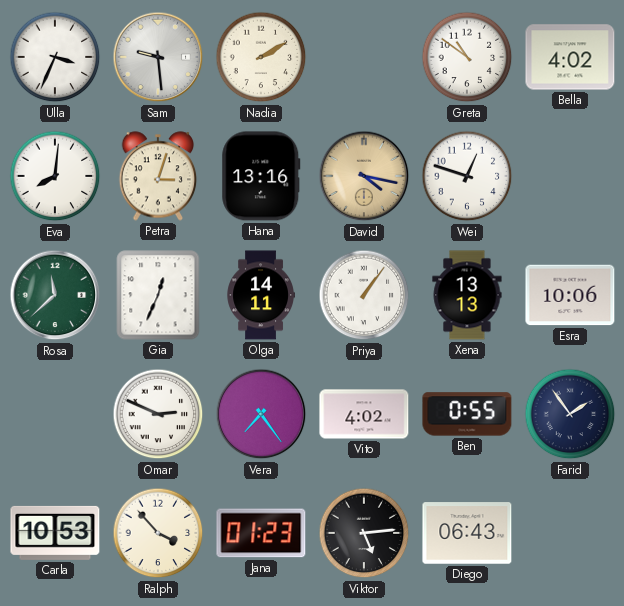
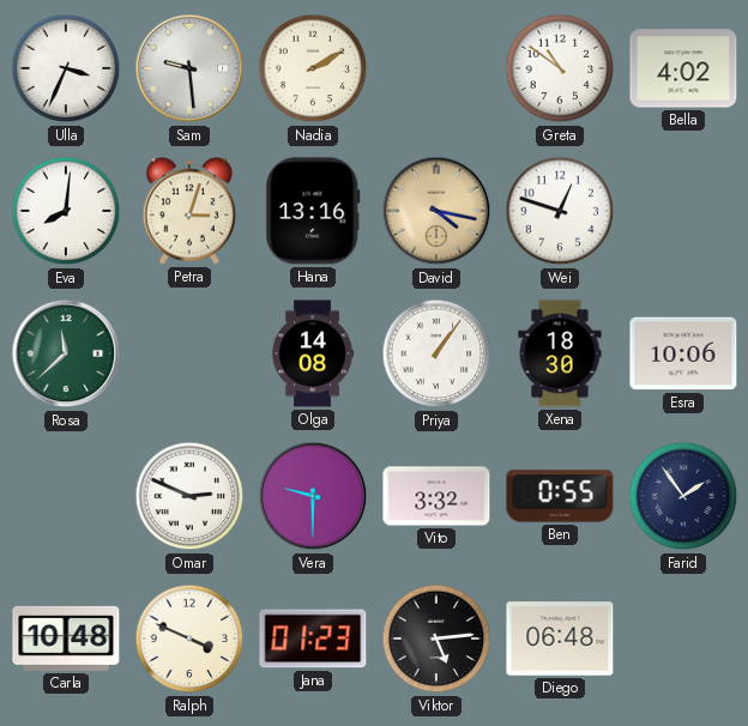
Gia: 12:34 -> none
Olga: 14:11 -> 14:08
Xena: 13:13 -> 18:30
Vera: 7:24 -> 9:30
Vito: 4:02 -> 3:32
Carla: 10:53 -> 10:48
Ralph: 3:53 -> 3:49
Diego: 06:43 -> 06:48
